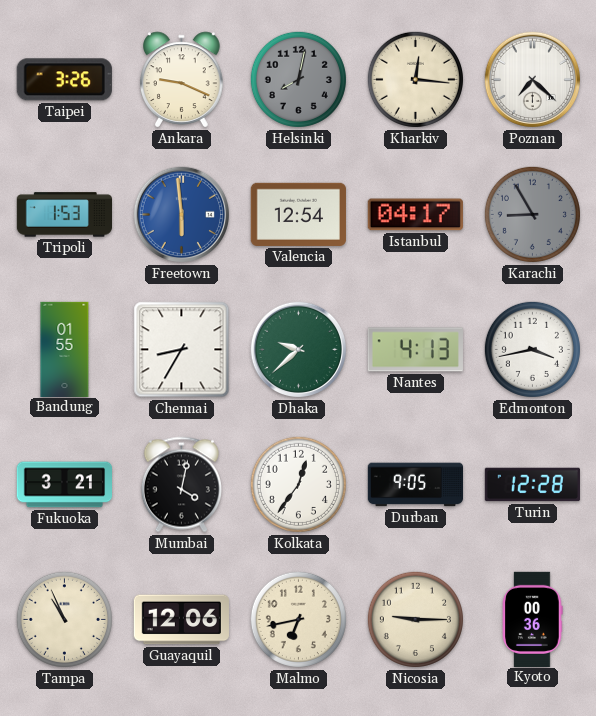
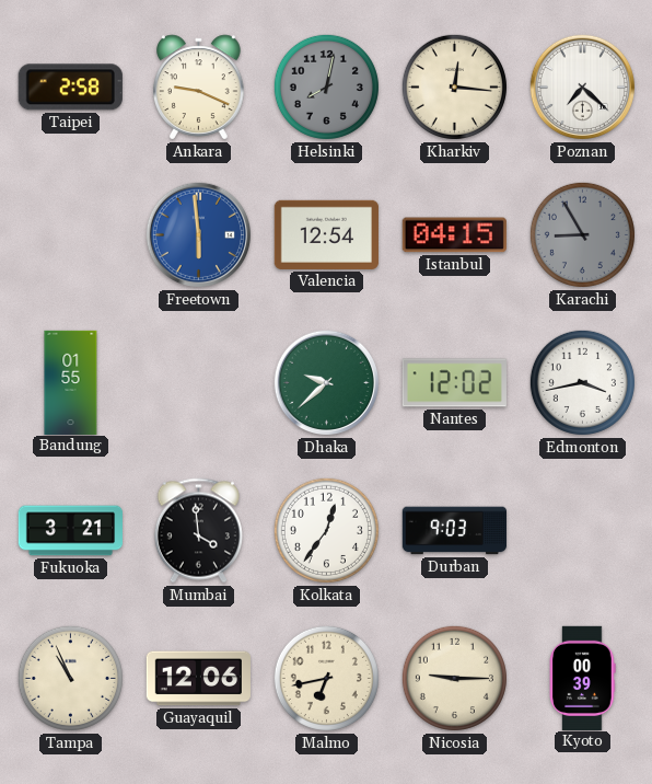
Taipei: 3:26 -> 2:58
Tripoli: 1:53 -> none
Istanbul: 04:17 -> 04:15
Chennai: 8:35 -> none
Nantes: 4:13 -> 12:02
Mumbai: 4:02 -> 3:59
Durban: 9:05 -> 9:03
Turin: 12:28 -> none
Kyoto: 00:36 -> 00:39
